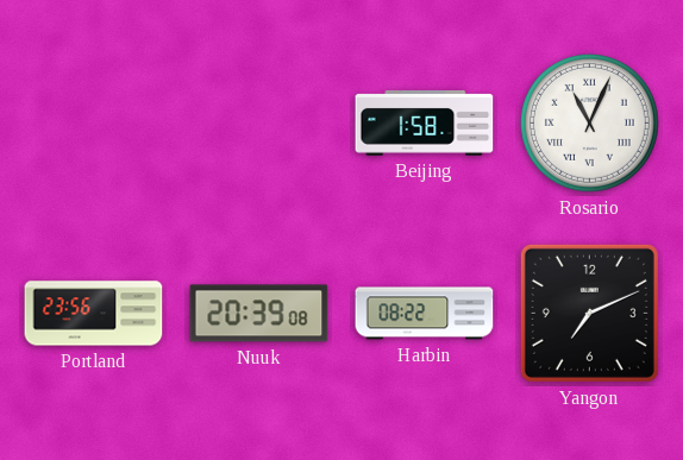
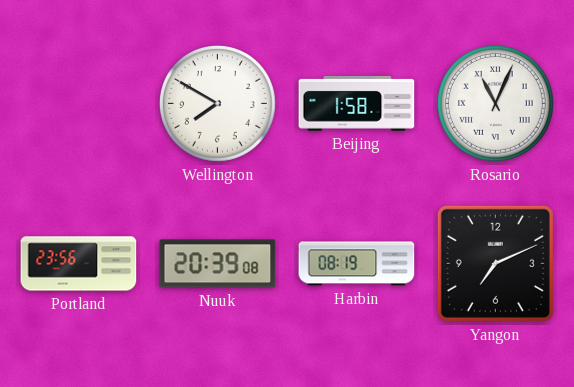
Wellington: none -> 7:50
Harbin: 08:22 -> 08:19
